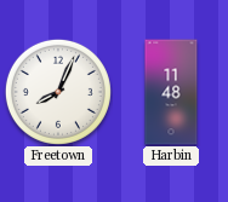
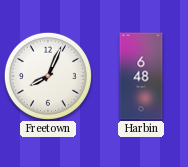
Harbin: 11:48 -> 6:48
